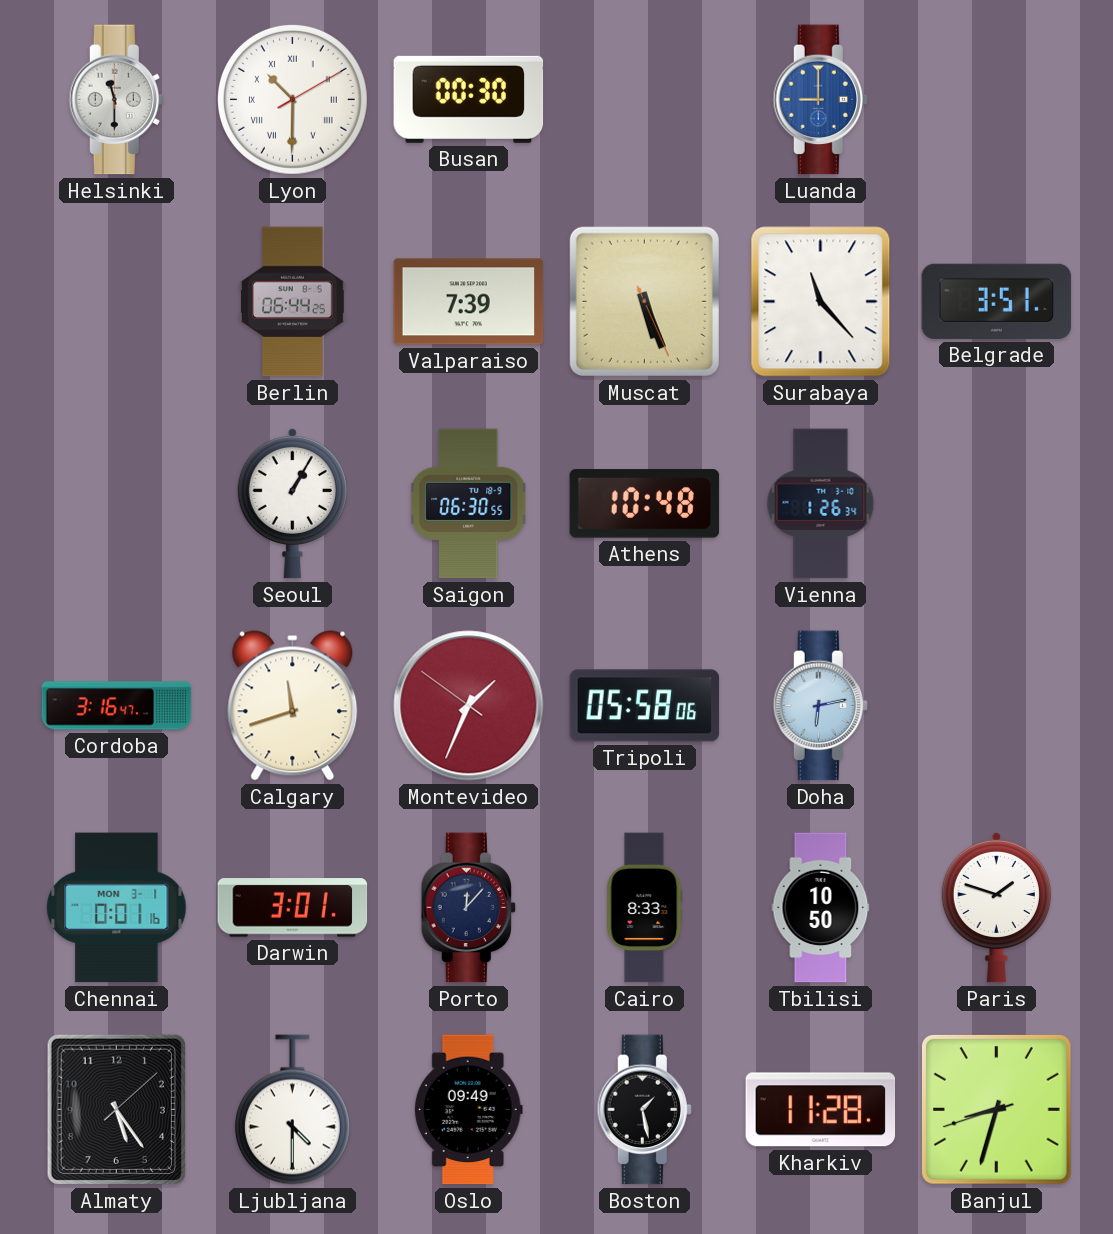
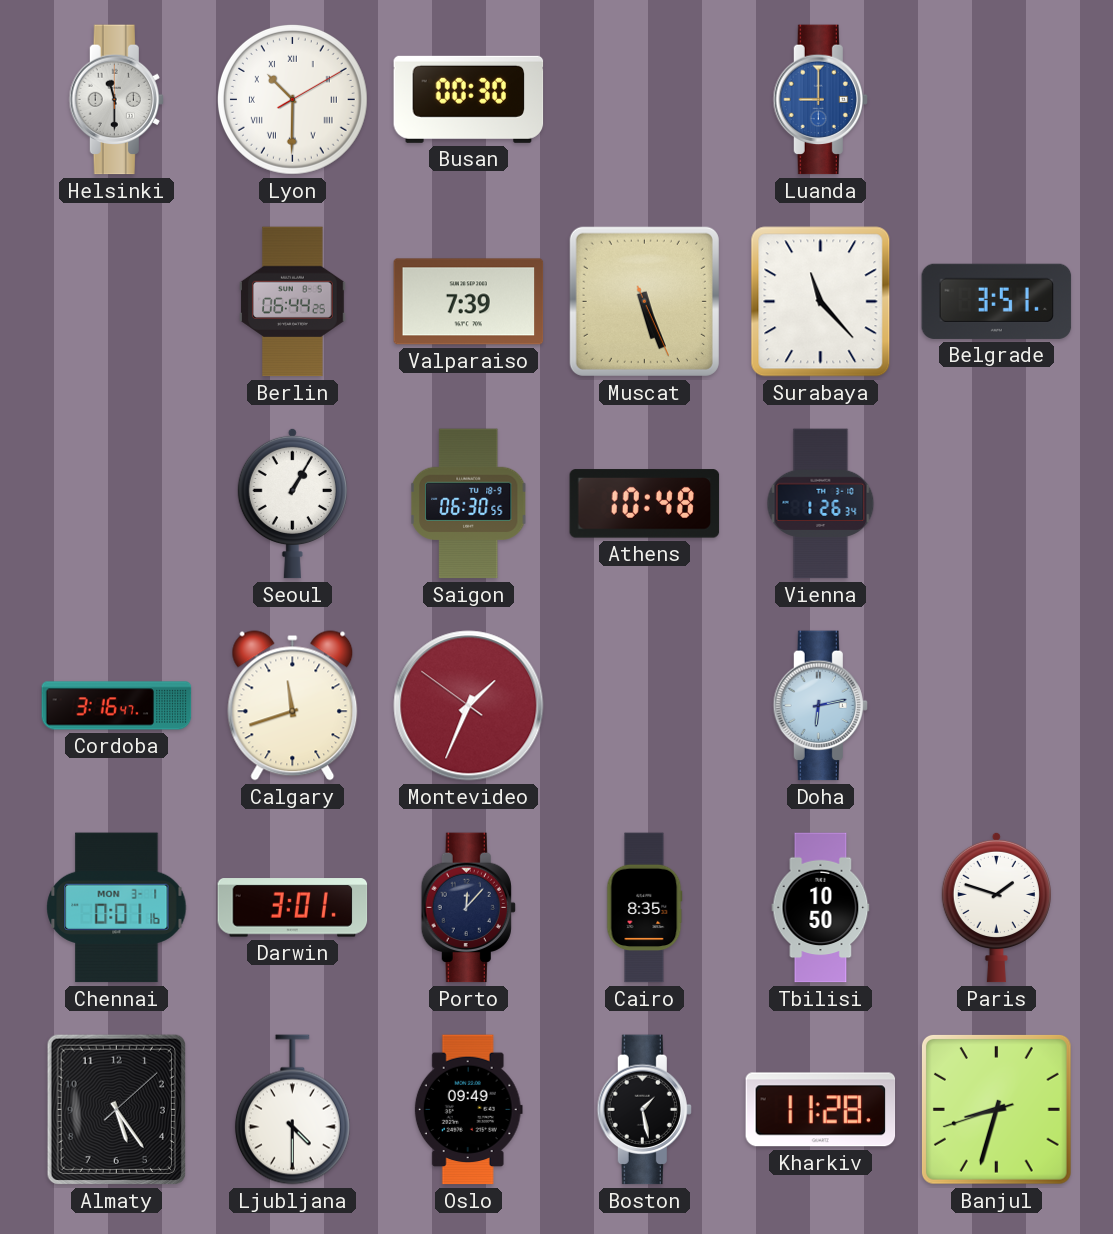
Tripoli: 05:58 -> none
Cairo: 8:33 -> 8:35
